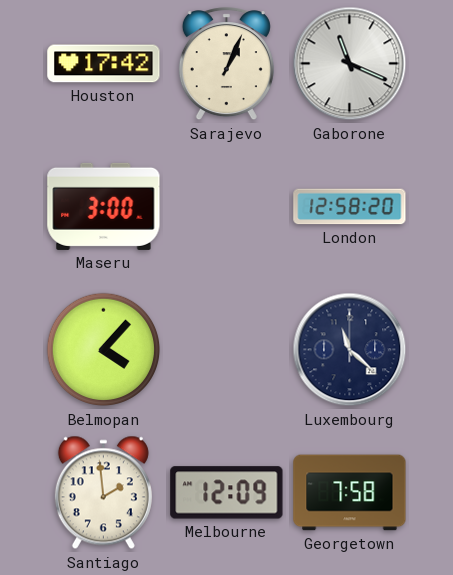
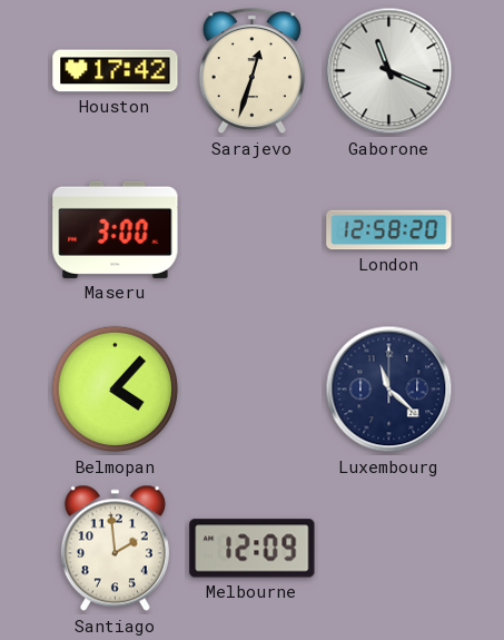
Sarajevo: 1:04 -> 12:33
Georgetown: 7:58 -> none
